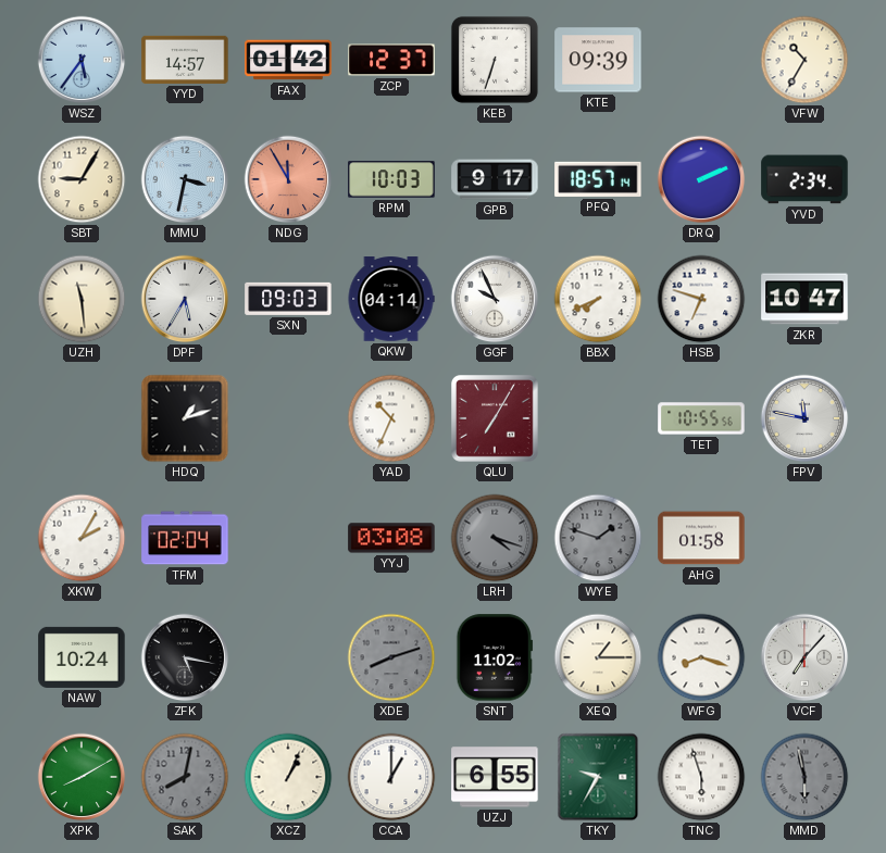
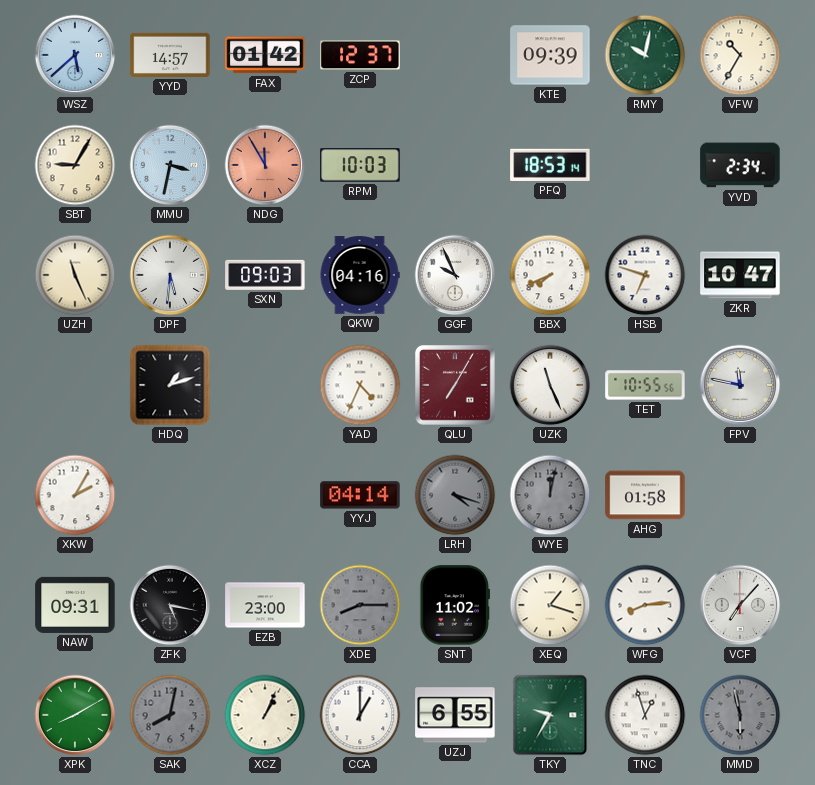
WSZ: 5:36 -> 5:38
KEB: 6:33 -> none
RMY: none -> 10:02
GPB: 9:17 -> none
PFQ: 18:57 -> 18:53
DRQ: 2:11 -> none
UZH: 11:29 -> 11:26
DPF: 5:35 -> 5:31
QKW: 04:14 -> 04:16
YAD: 10:34 -> 4:34
UZK: none -> 11:26
TFM: 02:04 -> none
YYJ: 03:08 -> 04:14
WYE: 1:48 -> 12:02
NAW: 10:24 -> 09:31
EZB: none -> 23:00
XDE: 8:12 -> 8:15
XEQ: 1:15 -> 1:18
WFG: 8:18 -> 8:14
TNC: 5:57 -> 12:57
